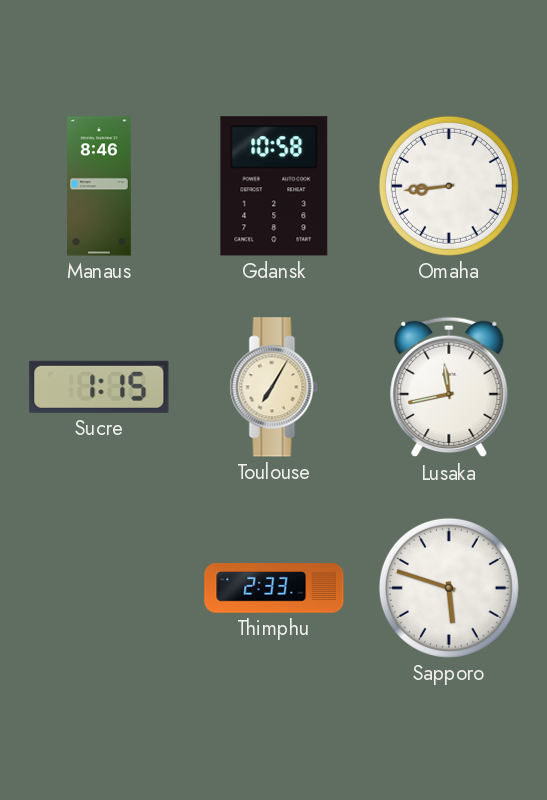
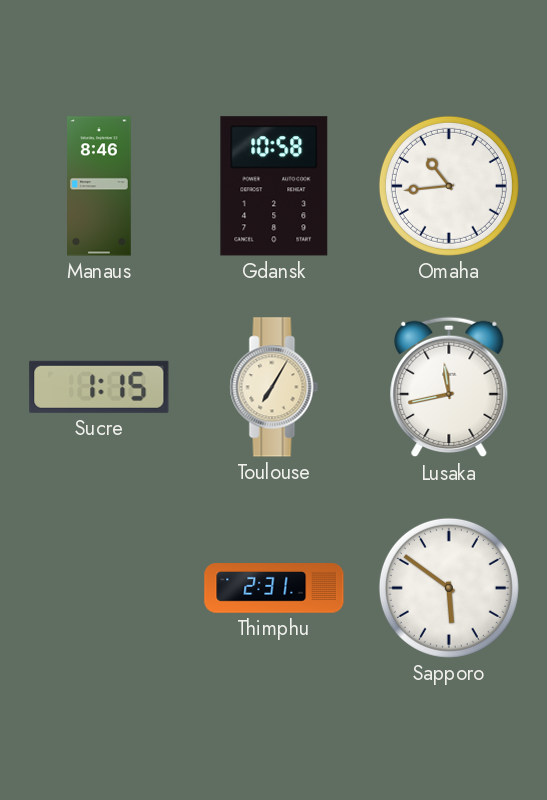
Omaha: 8:44 -> 10:44
Thimphu: 2:33 -> 2:31
Sapporo: 5:48 -> 5:51
